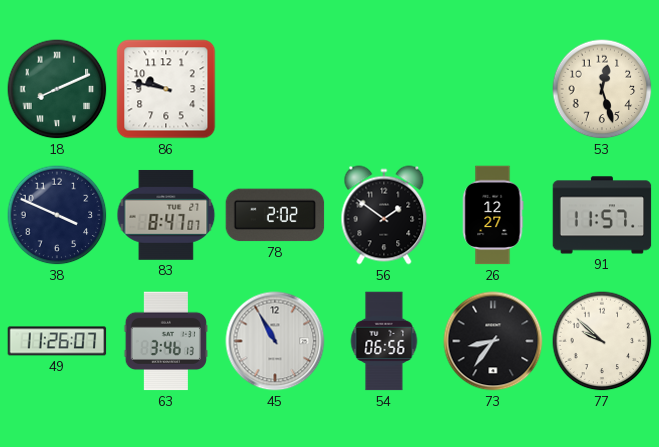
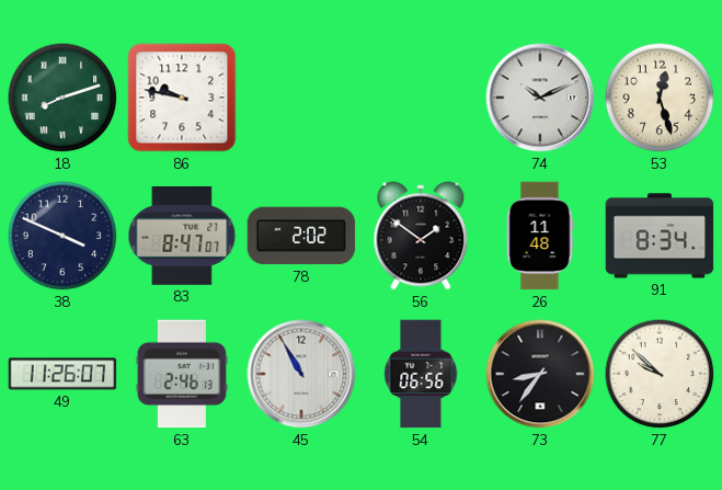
18: 8:11 -> 8:12
74: none -> 10:11
26: 12:27 -> 11:48
91: 11:57 -> 8:34
63: 3:46 -> 2:46
